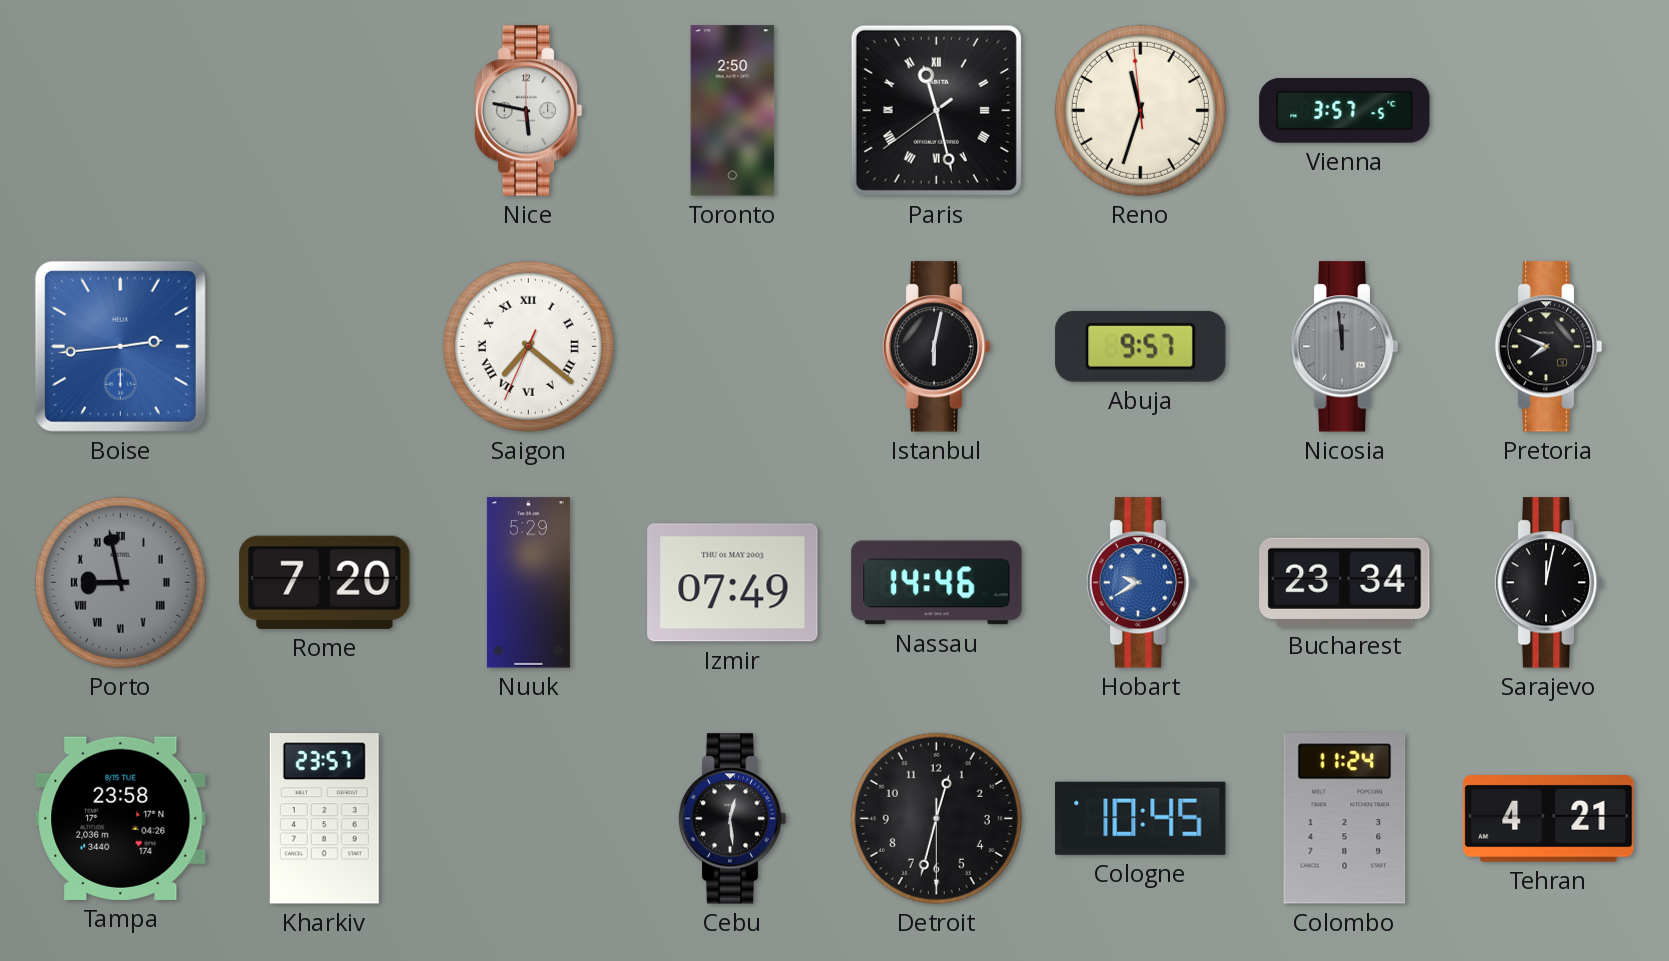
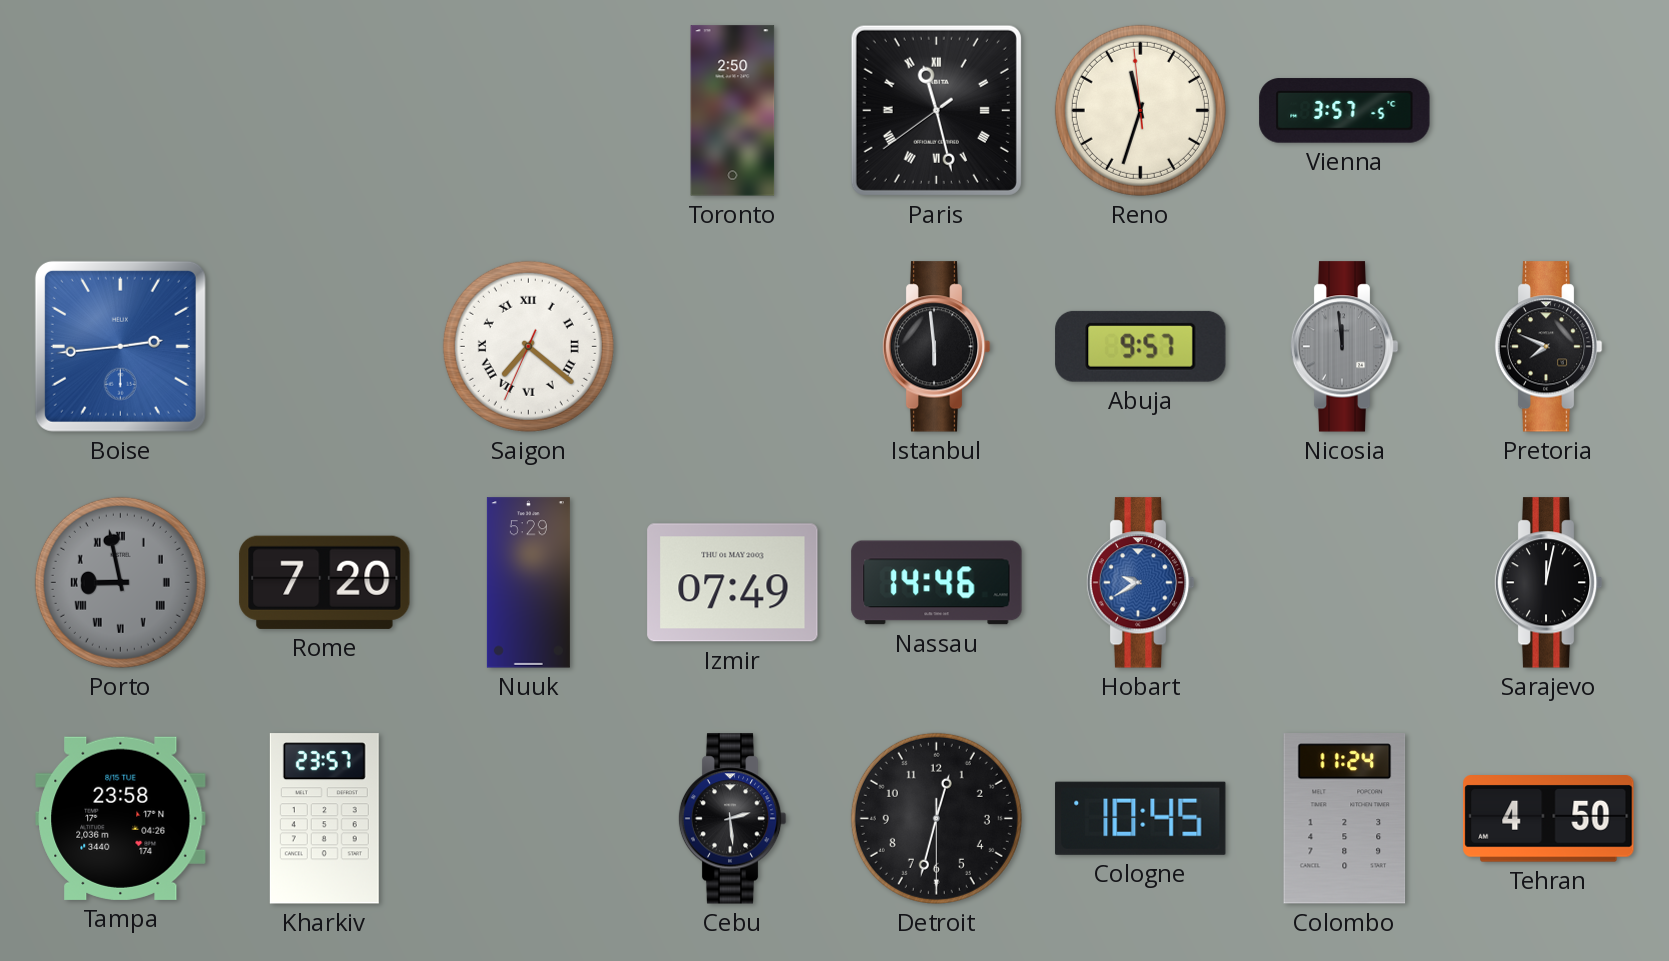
Nice: 5:47 -> none
Istanbul: 6:02 -> 5:59
Bucharest: 23:34 -> none
Cebu: 12:29 -> 2:29
Tehran: 4:21 -> 4:50
